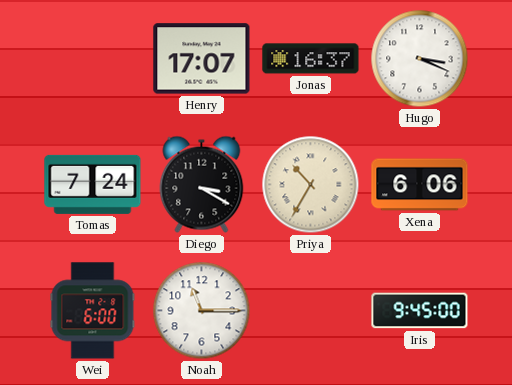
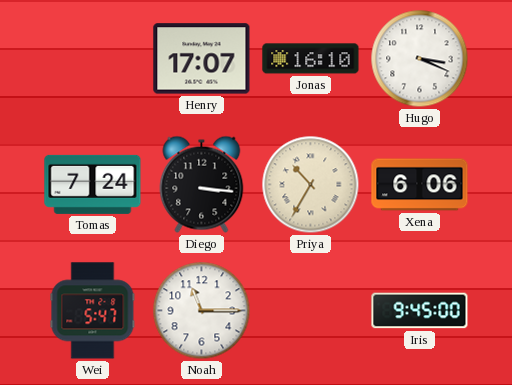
Jonas: 16:37 -> 16:10
Diego: 3:20 -> 3:16
Wei: 6:00 -> 5:47
